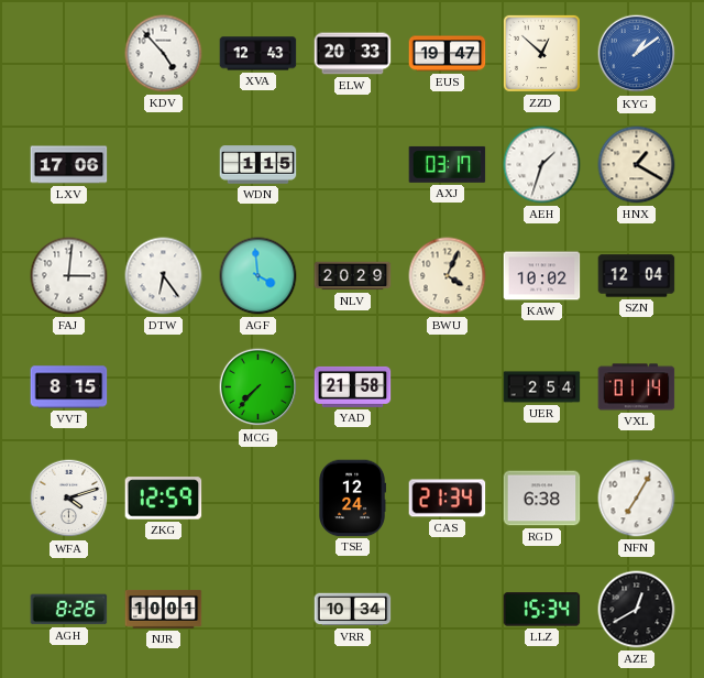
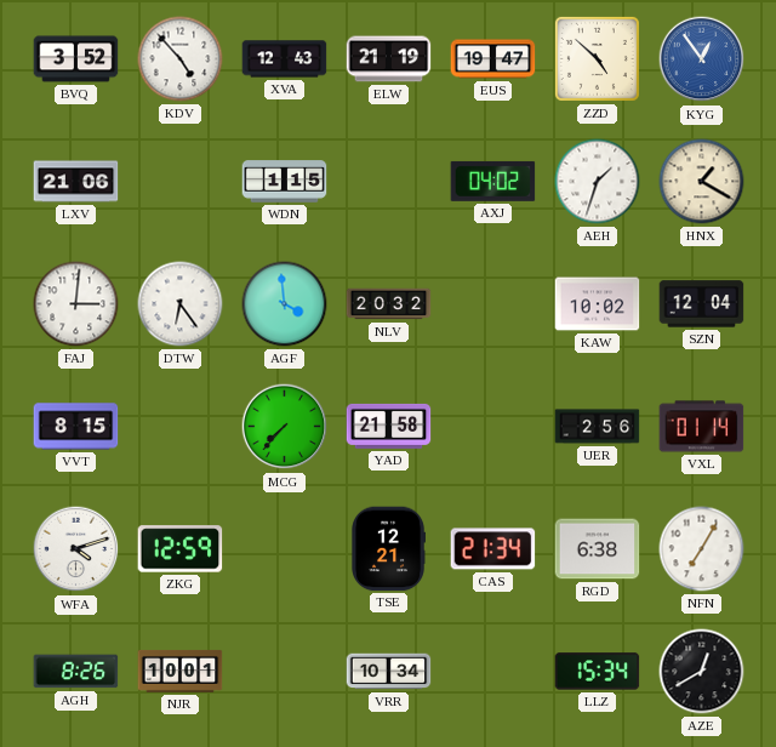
BVQ: none -> 3:52
ELW: 20:33 -> 21:19
ZZD: 12:52 -> 4:52
KYG: 1:09 -> 12:54
LXV: 17:06 -> 21:06
AXJ: 03:17 -> 04:02
NLV: 20:29 -> 20:32
BWU: 4:04 -> none
UER: 2:54 -> 2:56
TSE: 12:24 -> 12:21
